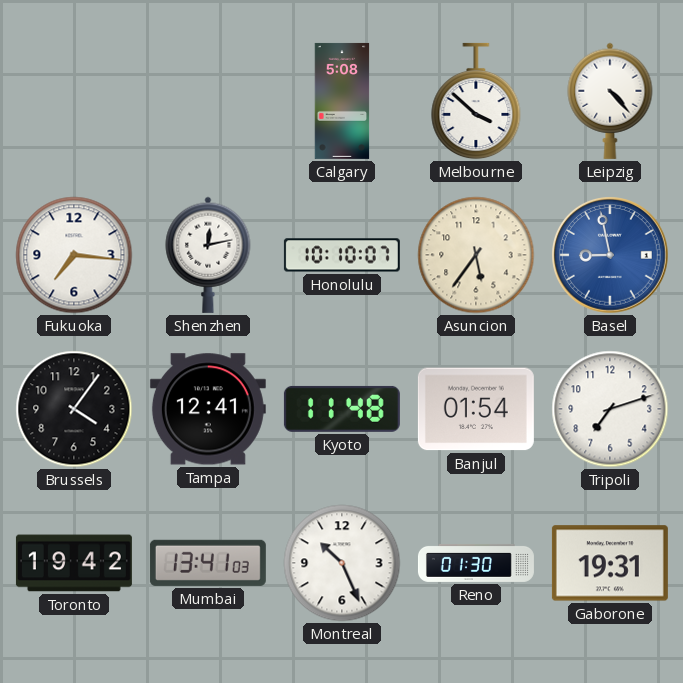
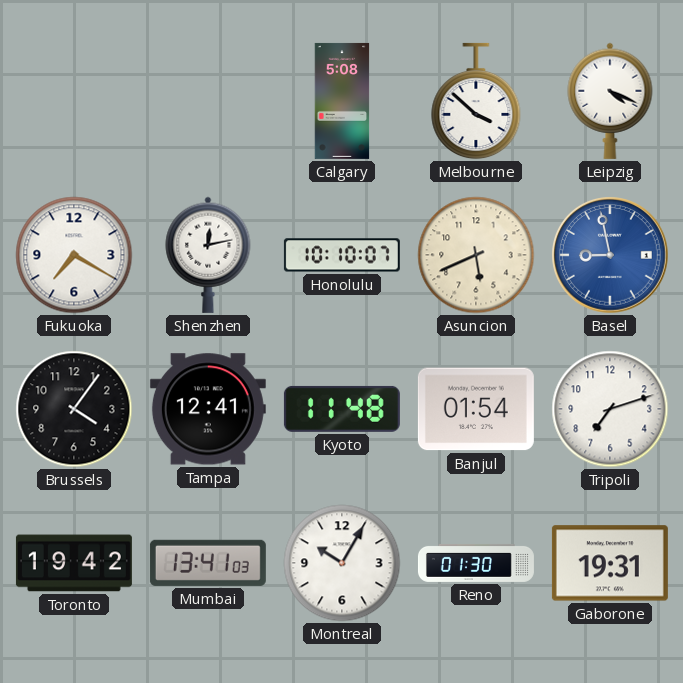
Leipzig: 4:23 -> 4:19
Fukuoka: 7:16 -> 7:20
Asuncion: 5:36 -> 5:41
Montreal: 10:26 -> 10:05
